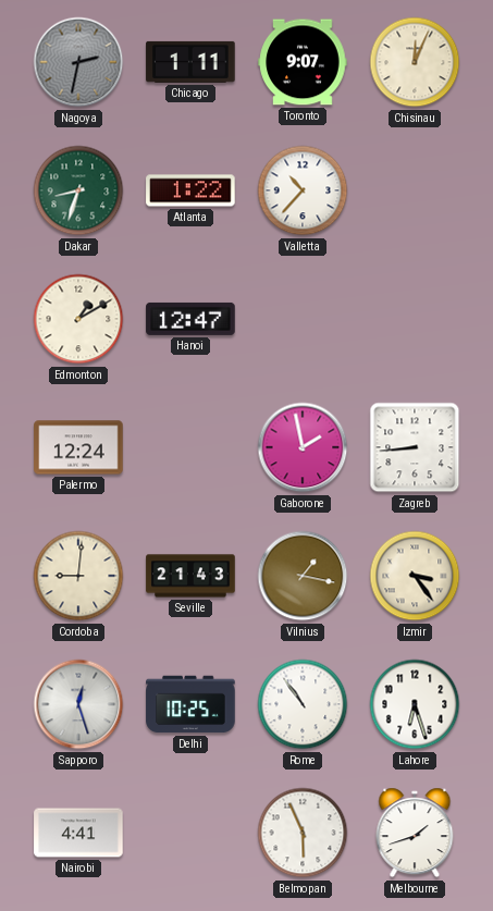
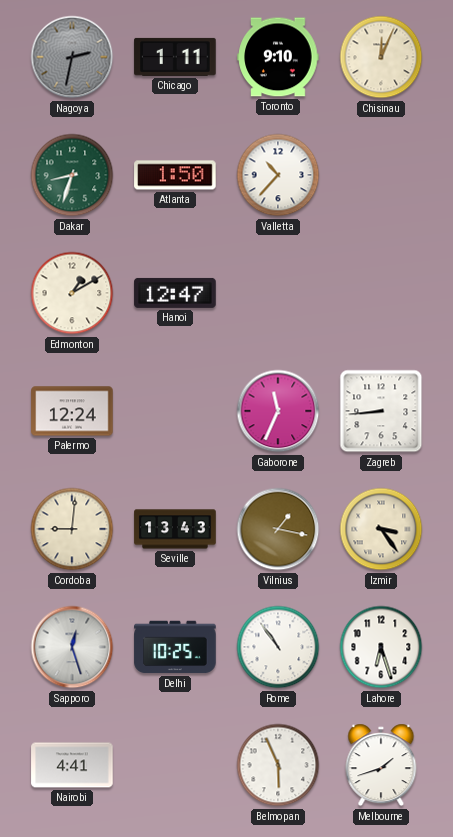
Toronto: 9:07 -> 9:10
Atlanta: 1:22 -> 1:50
Gaborone: 1:58 -> 11:34
Seville: 21:43 -> 13:43
